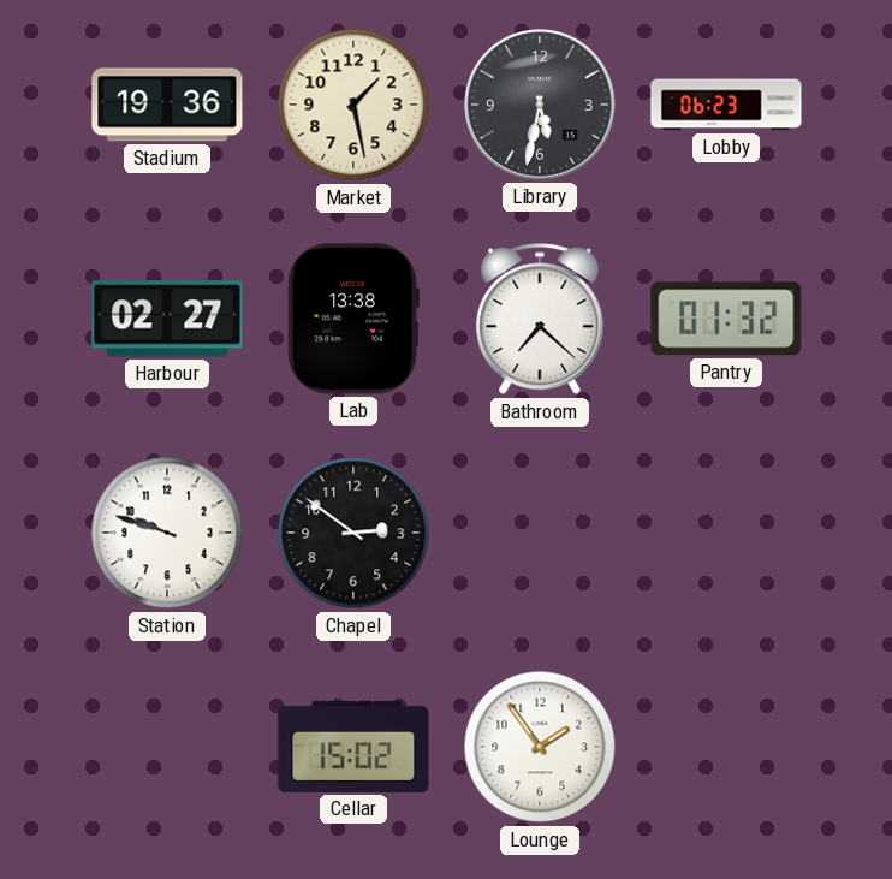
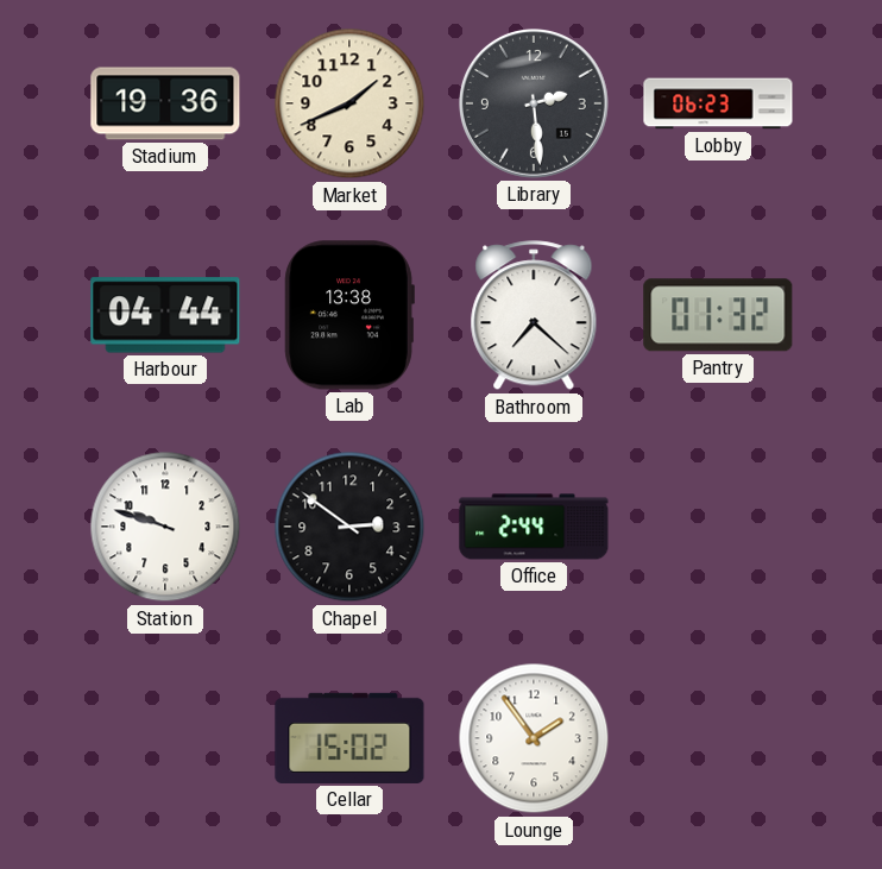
Market: 1:28 -> 1:41
Library: 5:32 -> 2:29
Harbour: 02:27 -> 04:44
Office: none -> 2:44
